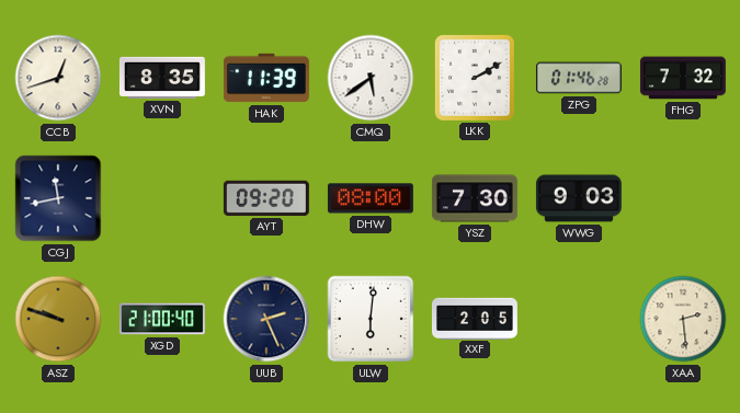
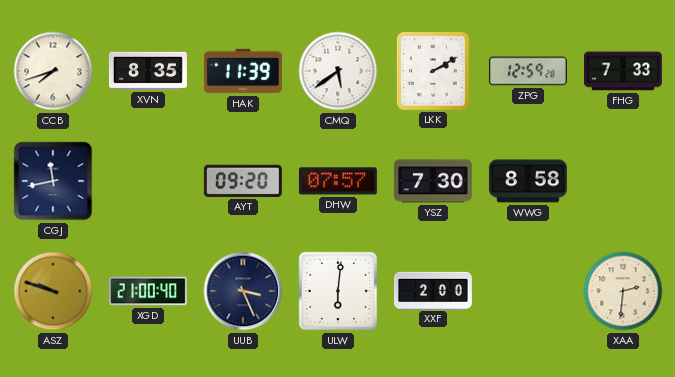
CCB: 12:42 -> 7:42
ZPG: 01:46 -> 12:59
FHG: 7:32 -> 7:33
DHW: 08:00 -> 07:57
WWG: 9:03 -> 8:58
UUB: 2:26 -> 3:26
XXF: 2:05 -> 2:00
XAA: 2:29 -> 2:31
